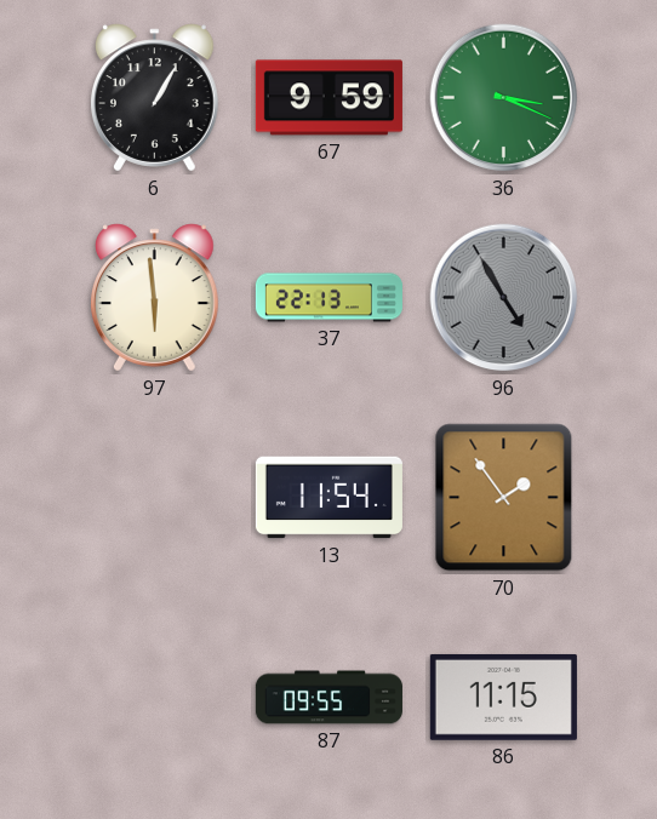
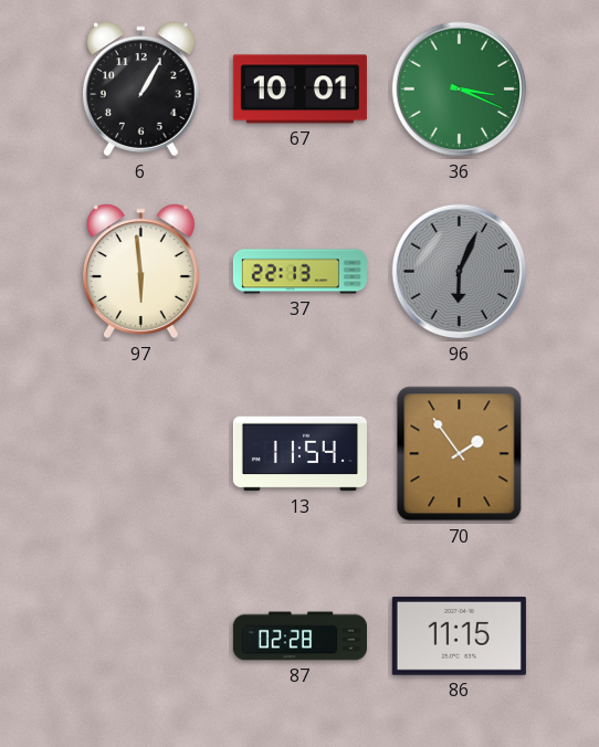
67: 9:59 -> 10:01
96: 4:55 -> 6:04
87: 09:55 -> 02:28
